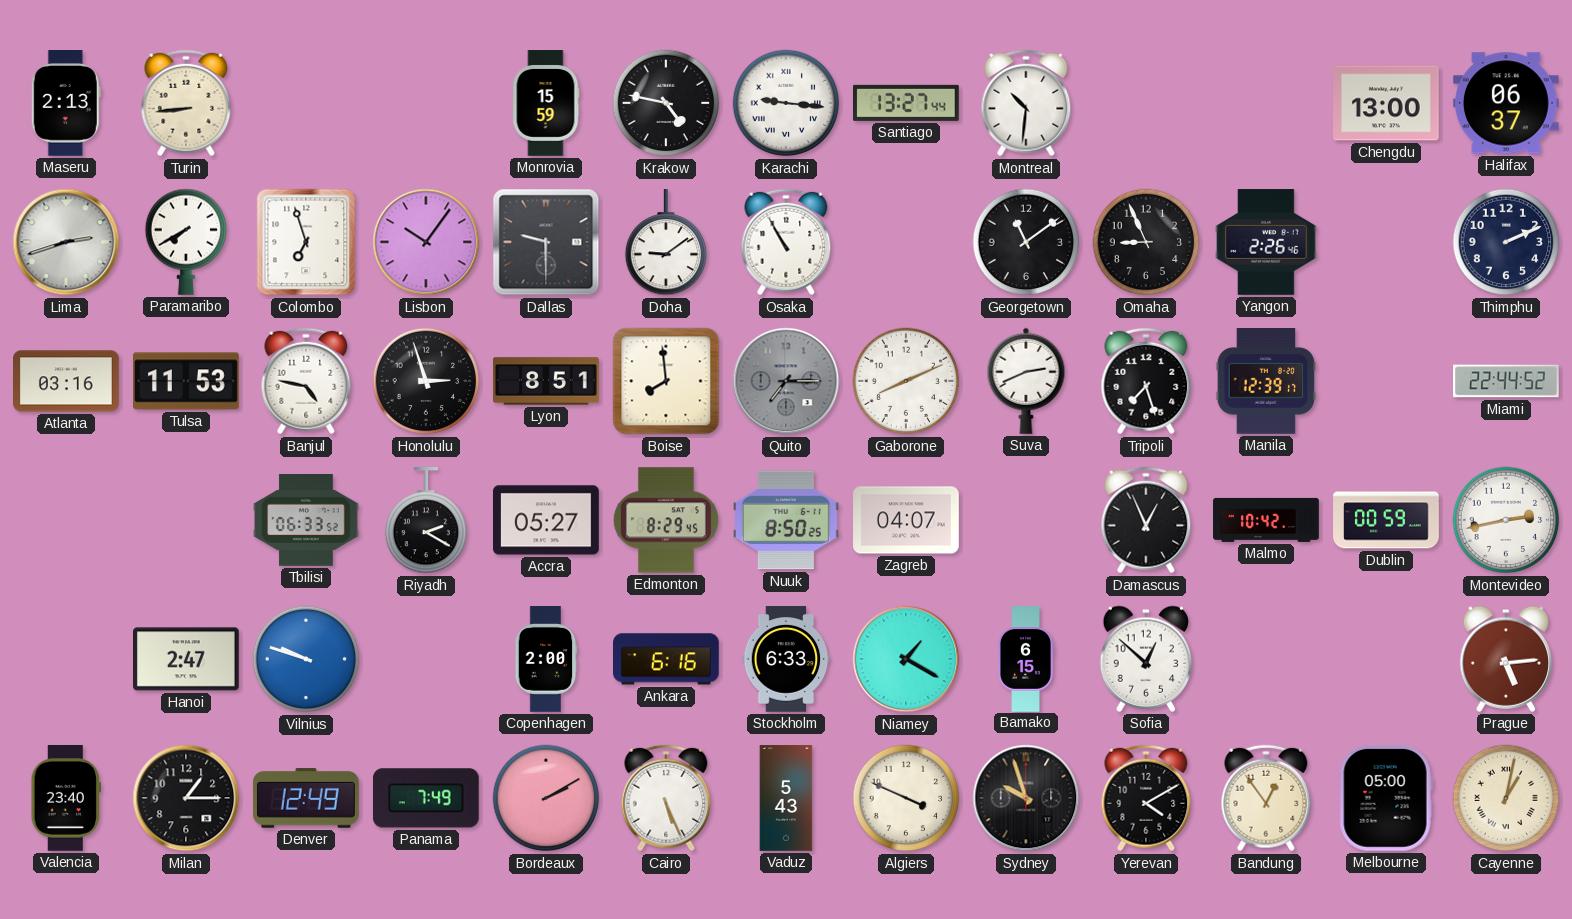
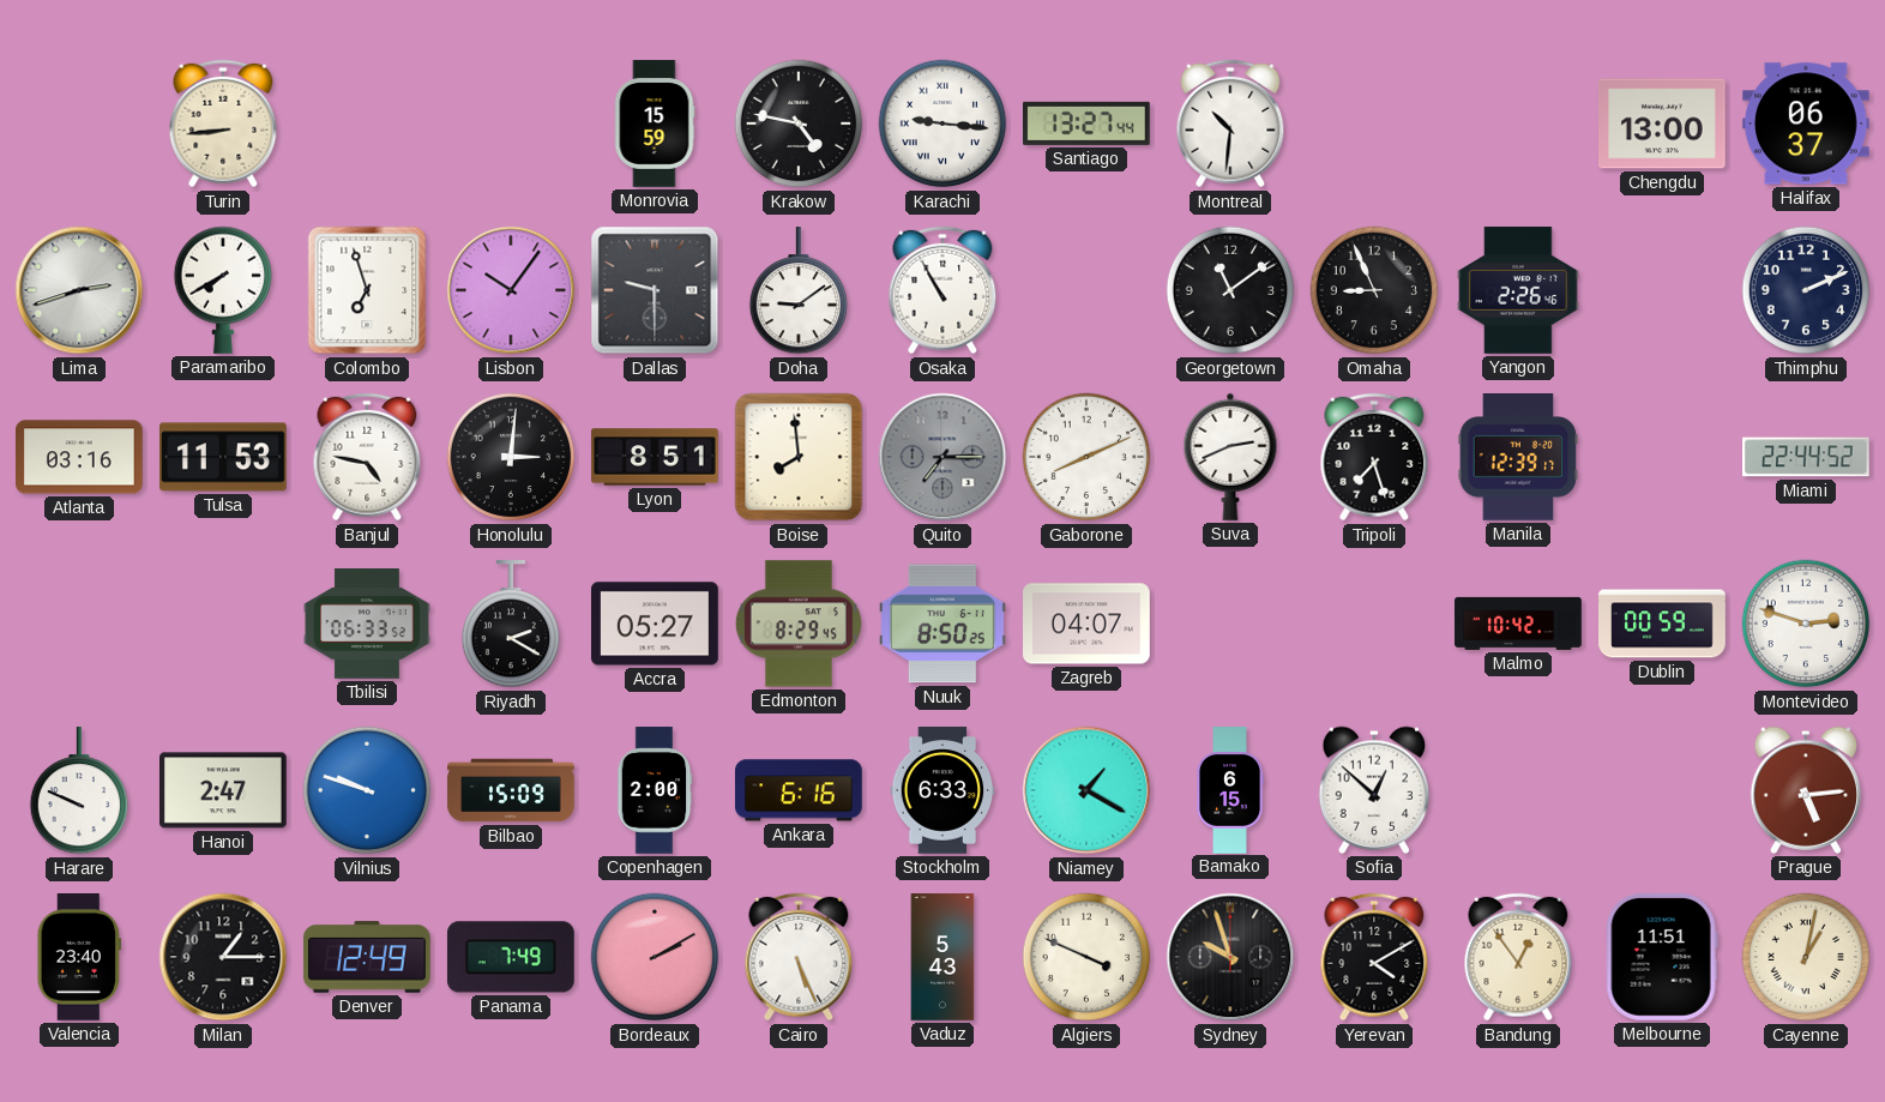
Maseru: 2:13 -> none
Honolulu: 2:57 -> 3:01
Damascus: 12:56 -> none
Montevideo: 2:43 -> 2:48
Harare: none -> 9:49
Bilbao: none -> 15:09
Melbourne: 05:00 -> 11:51
